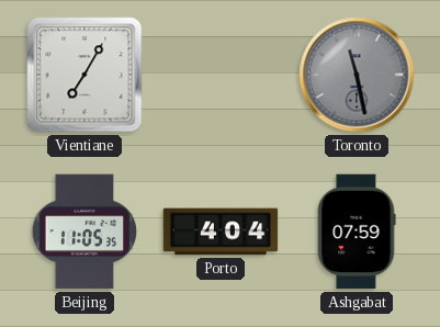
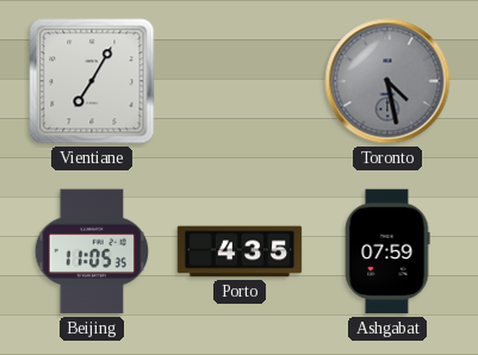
Toronto: 11:28 -> 4:28
Porto: 4:04 -> 4:35
